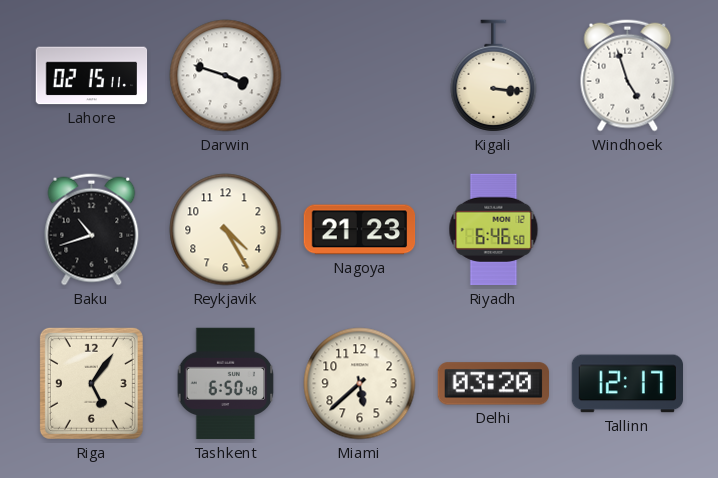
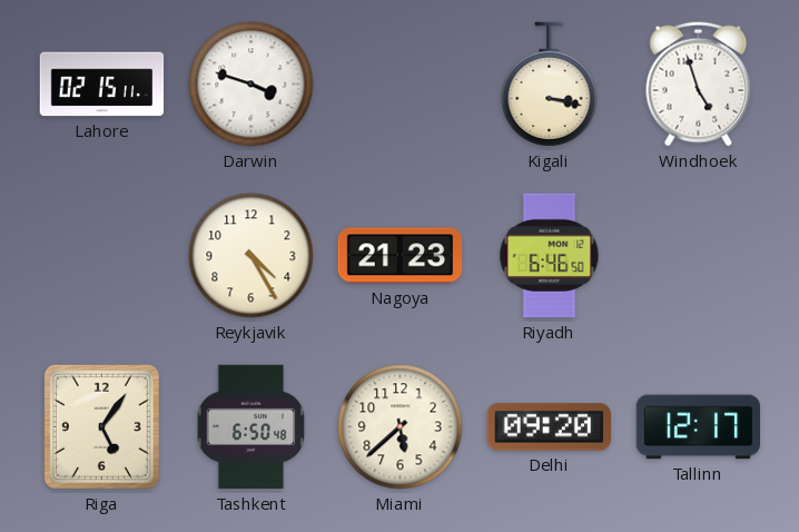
Kigali: 3:16 -> 3:17
Baku: 10:42 -> none
Delhi: 03:20 -> 09:20
